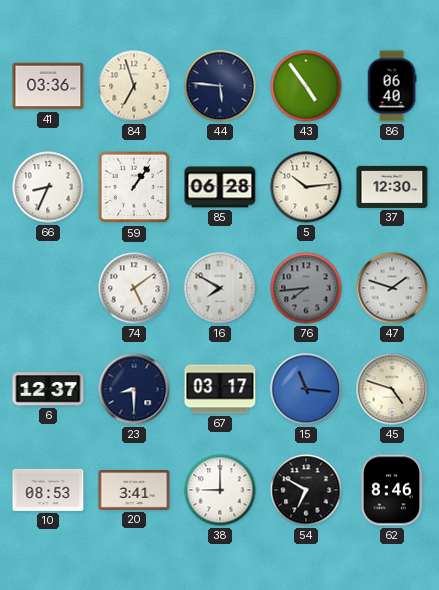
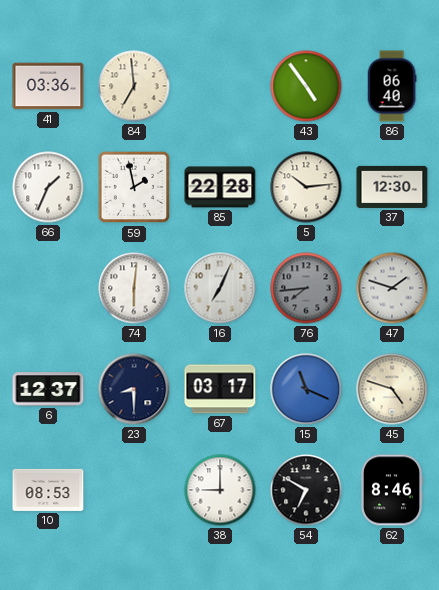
84: 6:57 -> 6:59
44: 5:46 -> none
66: 8:34 -> 1:34
59: 1:06 -> 1:58
85: 06:28 -> 22:28
74: 5:09 -> 6:01
16: 7:50 -> 7:04
15: 11:16 -> 11:19
20: 3:41 -> none
